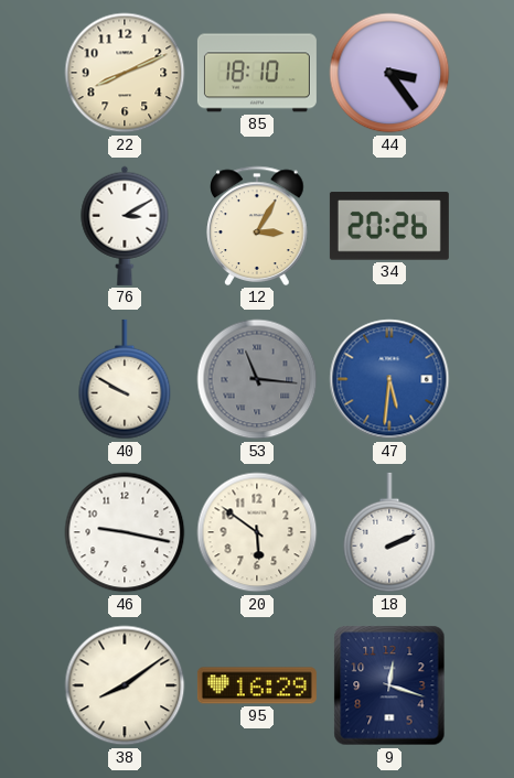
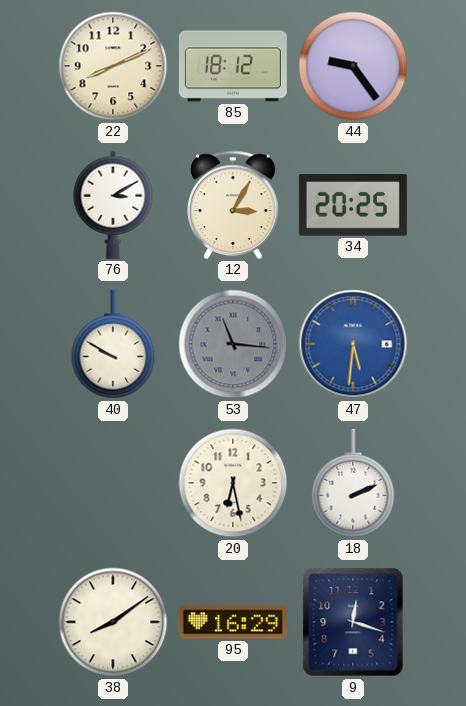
85: 18:10 -> 18:12
44: 3:24 -> 9:24
34: 20:26 -> 20:25
46: 9:17 -> none
20: 5:51 -> 6:28
